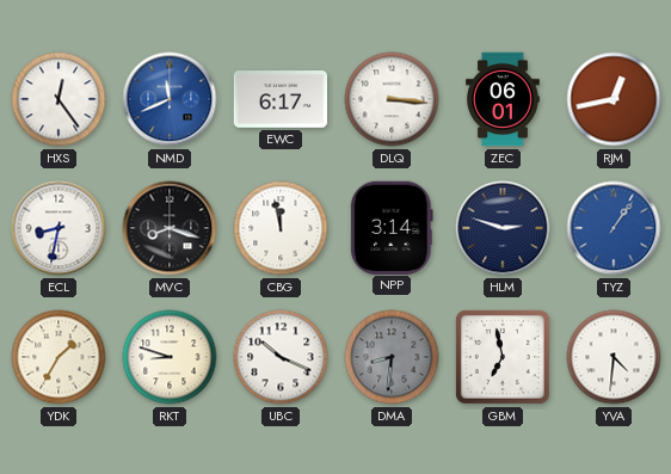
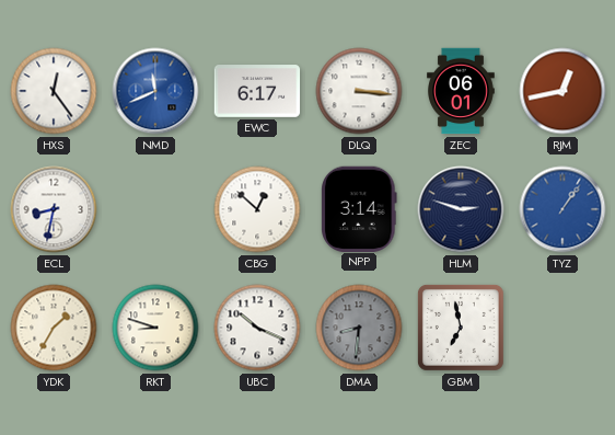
MVC: 8:18 -> none
CBG: 11:58 -> 12:52
YVA: 4:31 -> none
